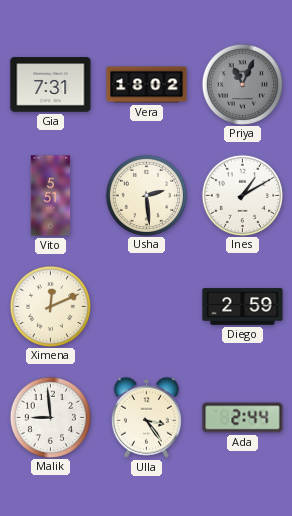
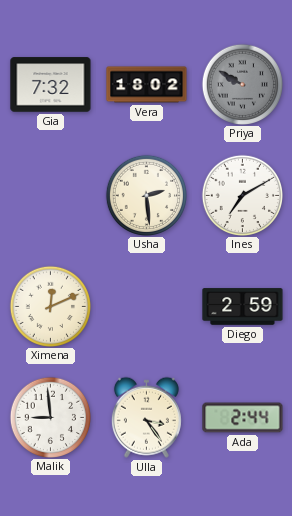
Gia: 7:31 -> 7:32
Priya: 11:04 -> 9:50
Vito: 5:51 -> none
Ines: 1:10 -> 7:10
